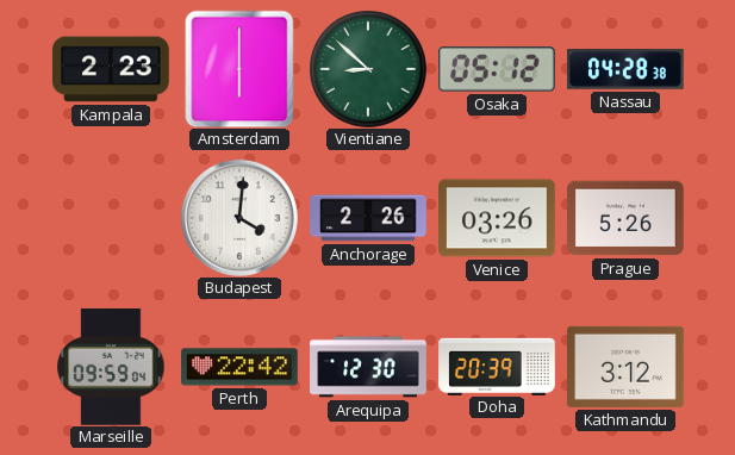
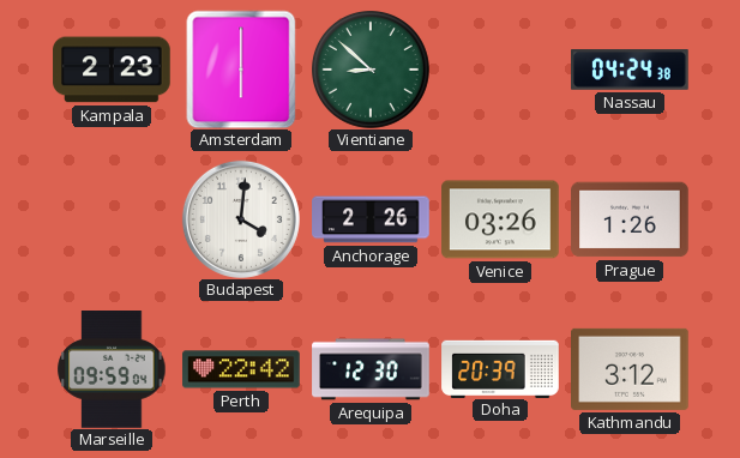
Osaka: 05:12 -> none
Nassau: 04:28 -> 04:24
Prague: 5:26 -> 1:26
